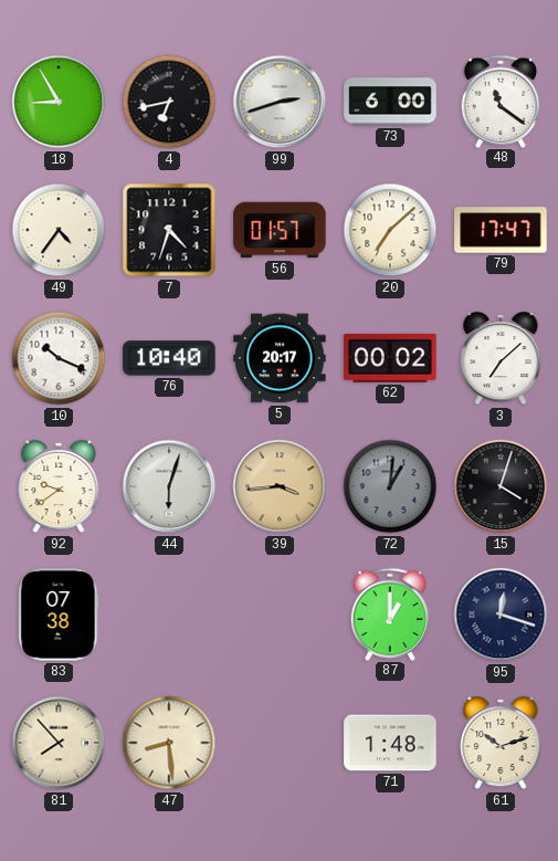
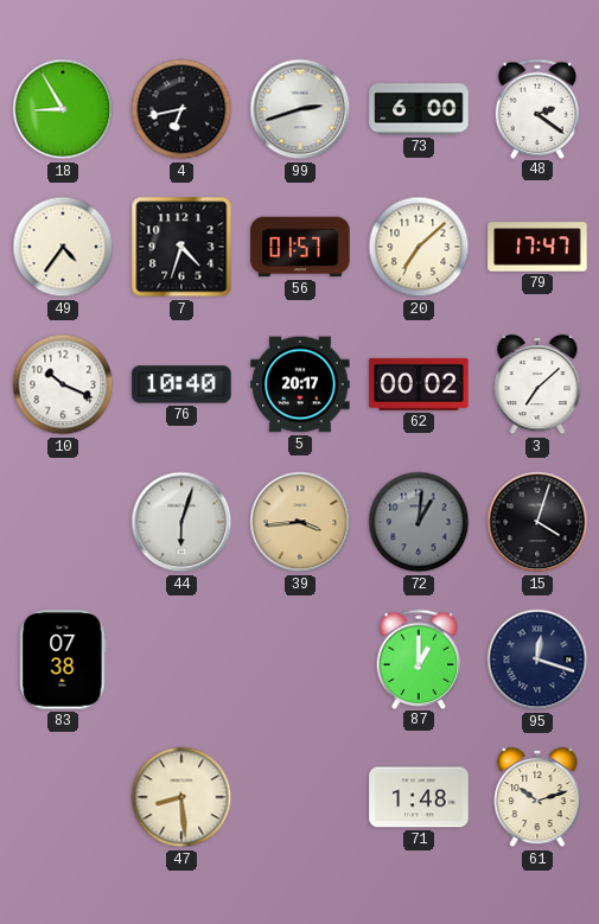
48: 11:21 -> 2:21
92: 9:39 -> none
81: 7:53 -> none
